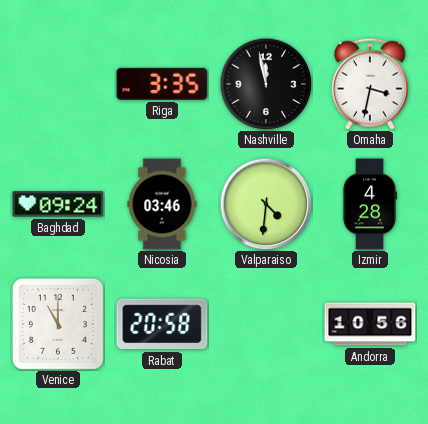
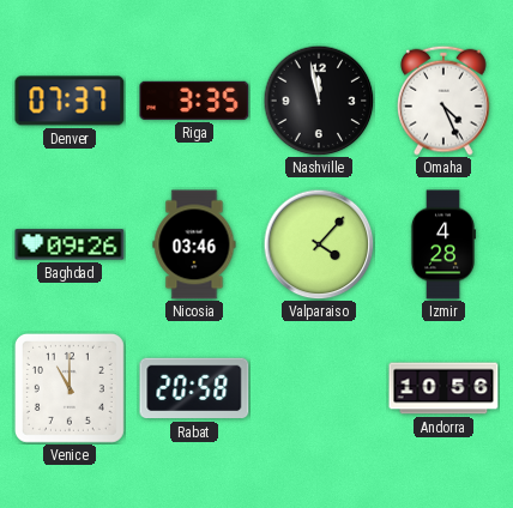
Denver: none -> 07:37
Omaha: 3:32 -> 4:26
Baghdad: 09:24 -> 09:26
Valparaiso: 4:31 -> 4:07
